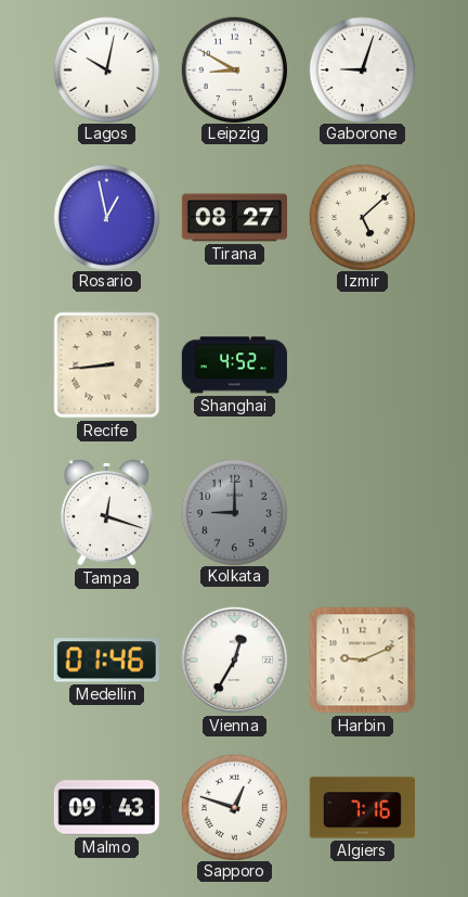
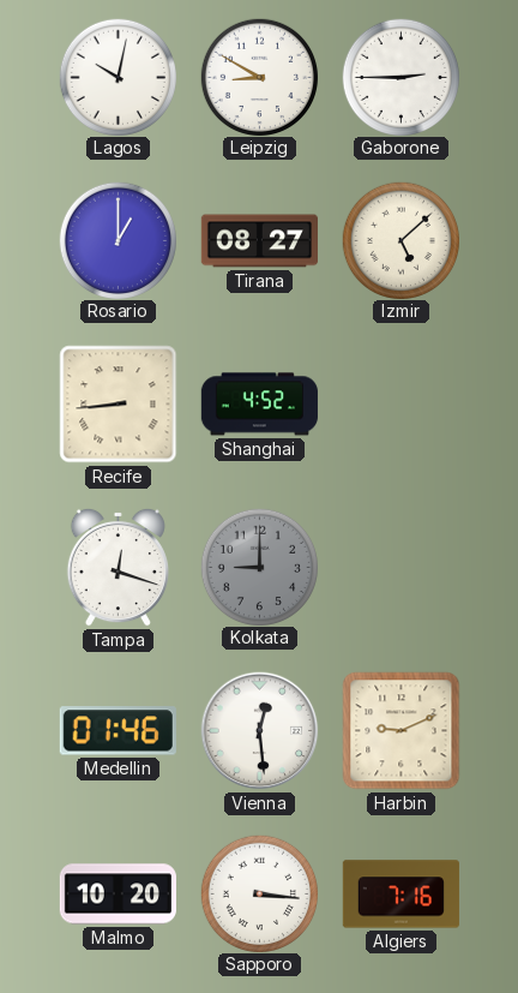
Gaborone: 9:03 -> 2:45
Rosario: 12:58 -> 1:00
Vienna: 12:35 -> 12:29
Malmo: 09:43 -> 10:20
Sapporo: 12:48 -> 3:16
